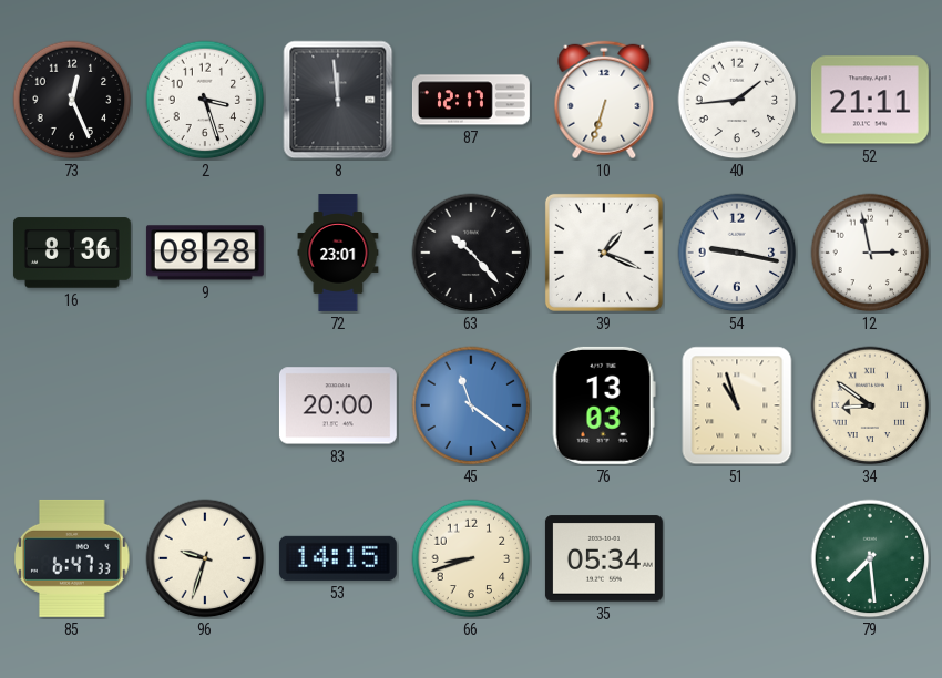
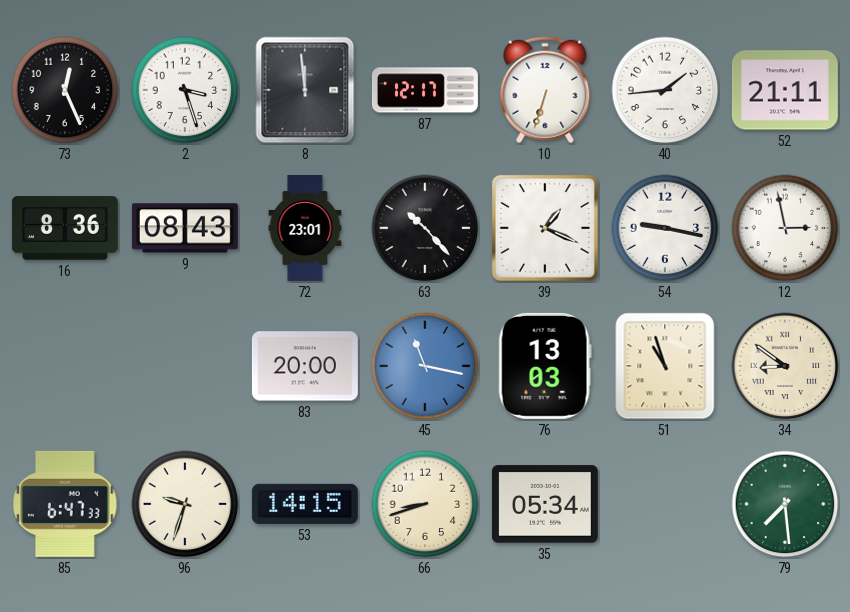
9: 08:28 -> 08:43
45: 11:21 -> 11:17
